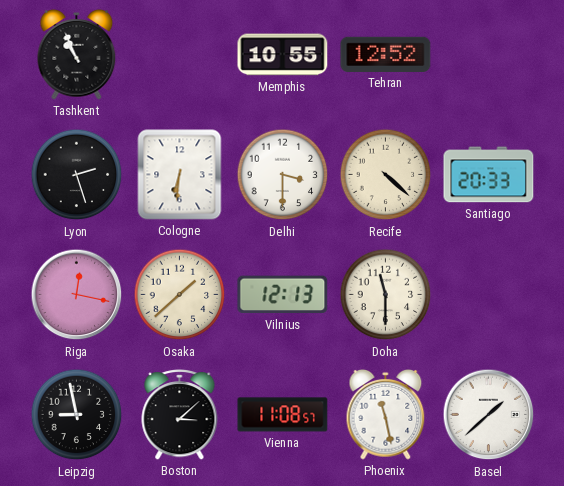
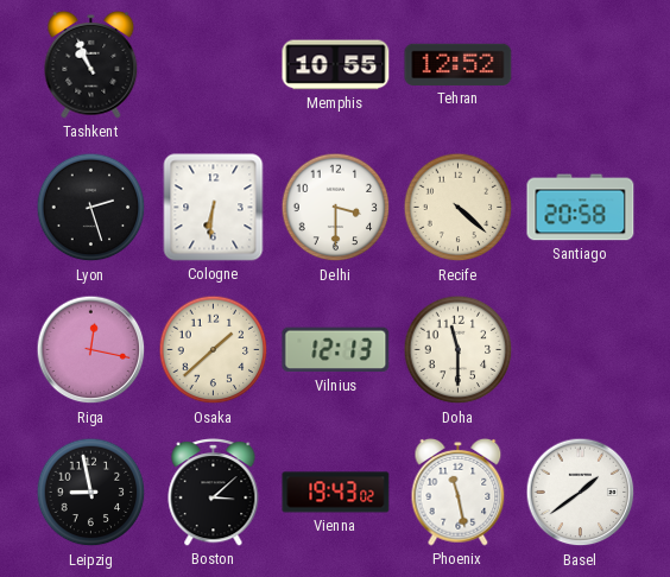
Santiago: 20:33 -> 20:58
Vienna: 11:08 -> 19:43
Basel: 1:38 -> 1:39
